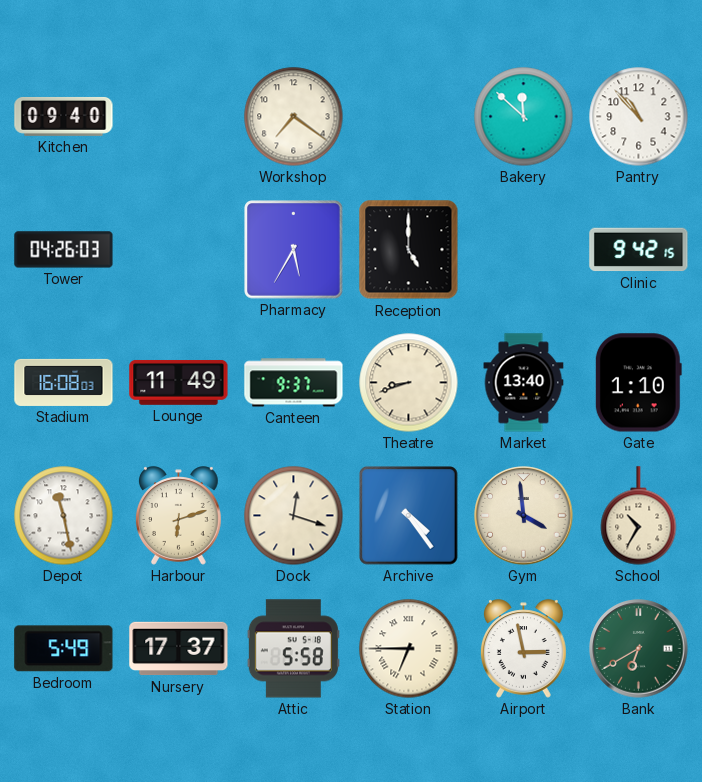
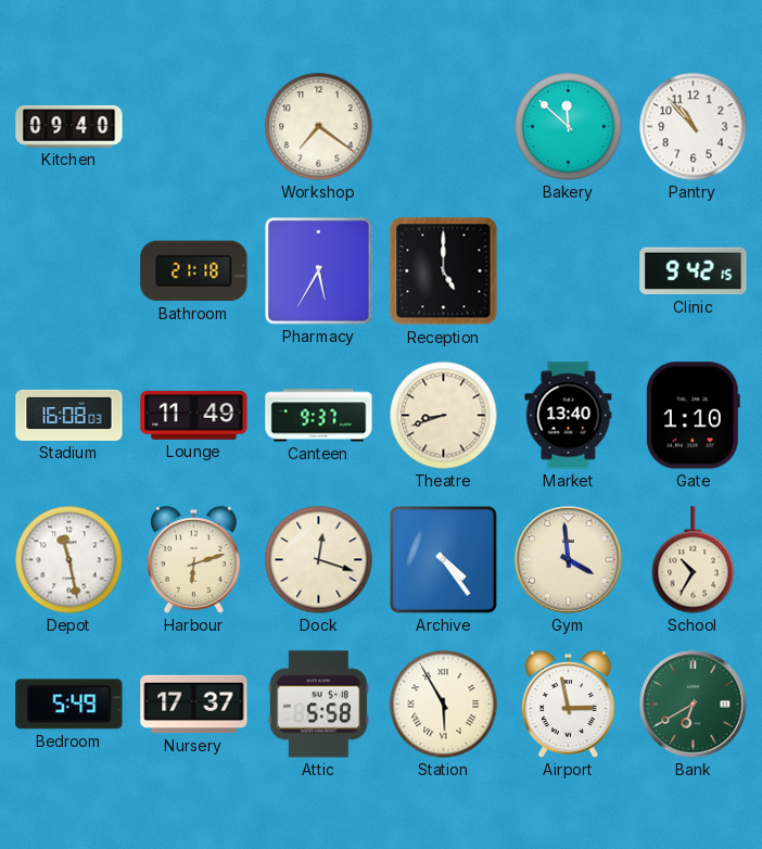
Tower: 04:26 -> none
Bathroom: none -> 21:18
Station: 6:45 -> 5:55
